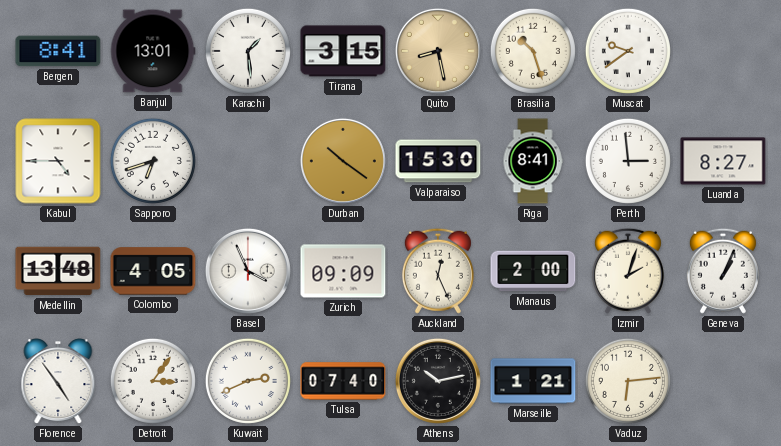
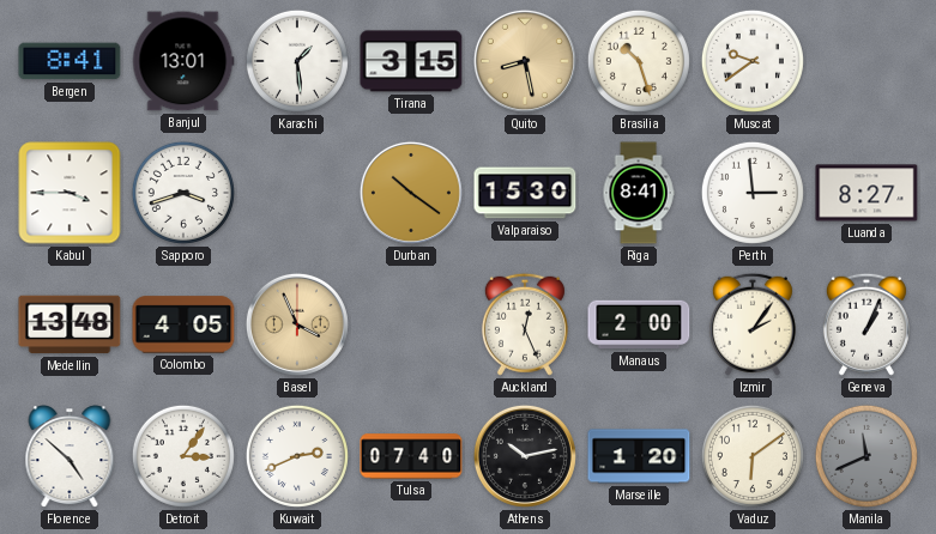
Kabul: 4:45 -> 3:45
Sapporo: 6:42 -> 3:42
Basel dial: white -> champagne
Zurich: 09:09 -> none
Izmir: 2:03 -> 2:06
Florence: 4:54 -> 4:52
Marseille: 1:21 -> 1:20
Vaduz: 6:14 -> 6:09
Manila: none -> 11:41
